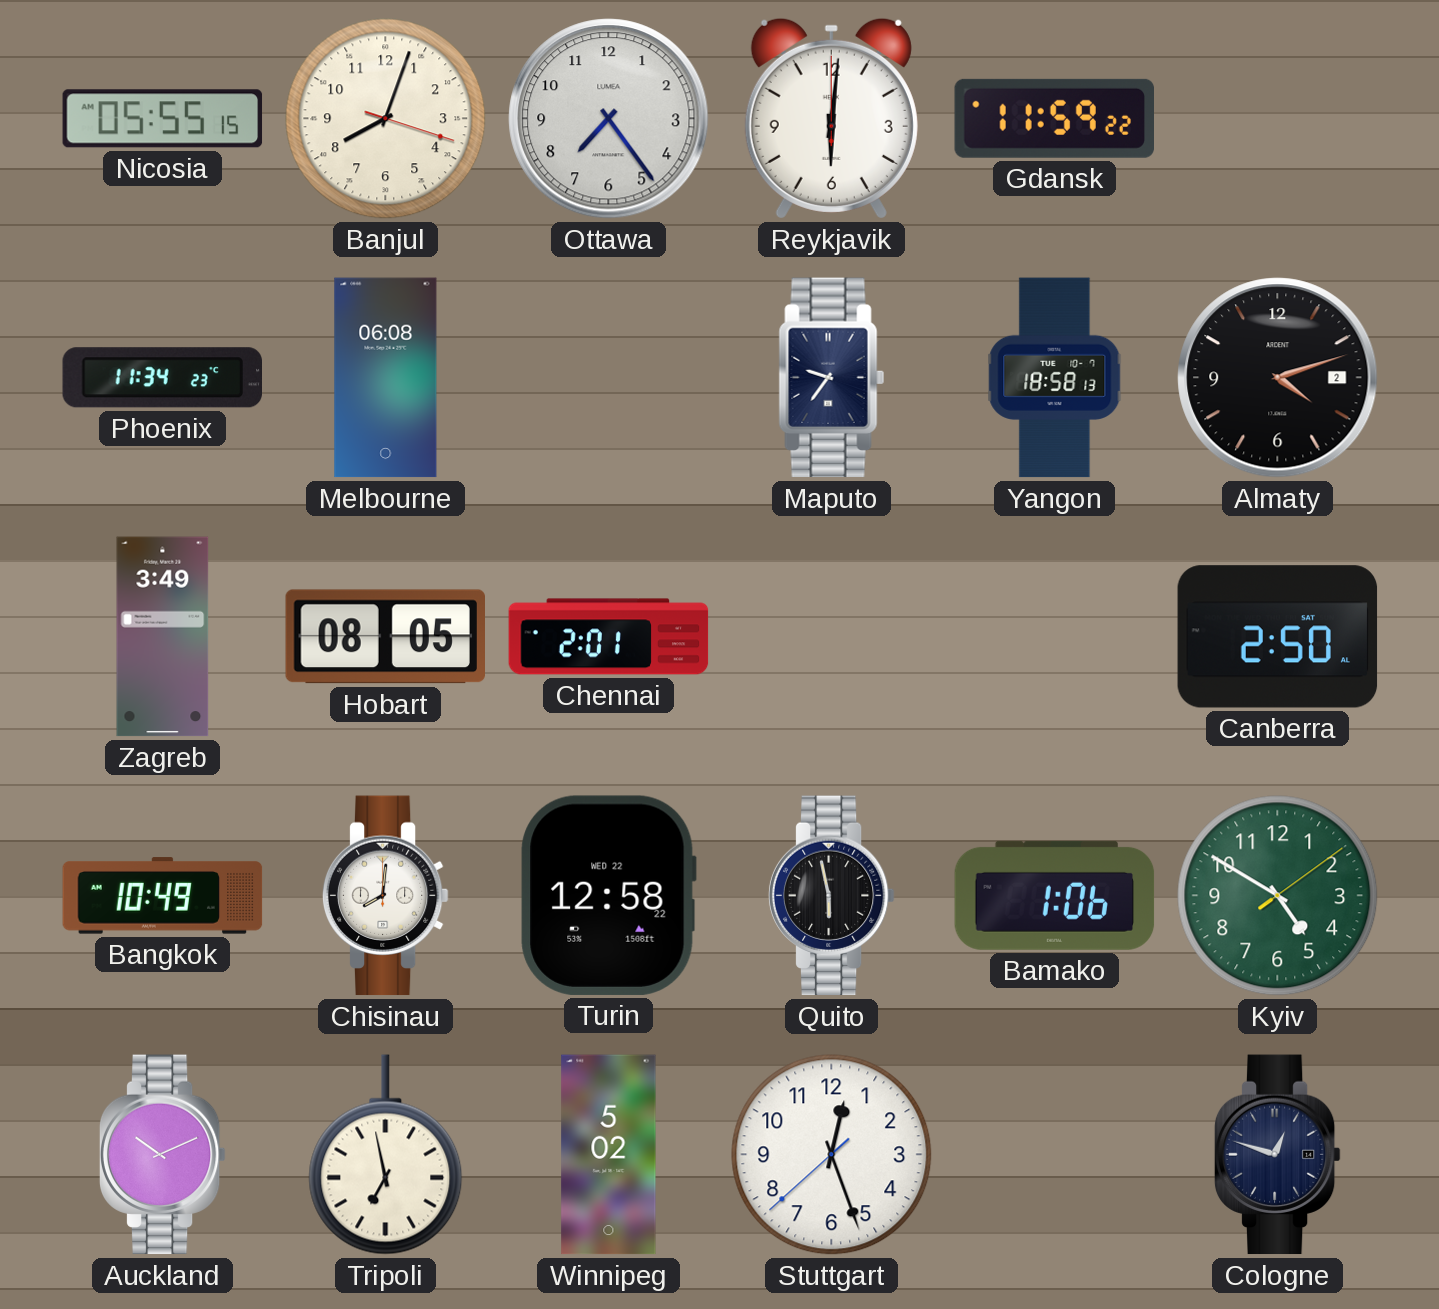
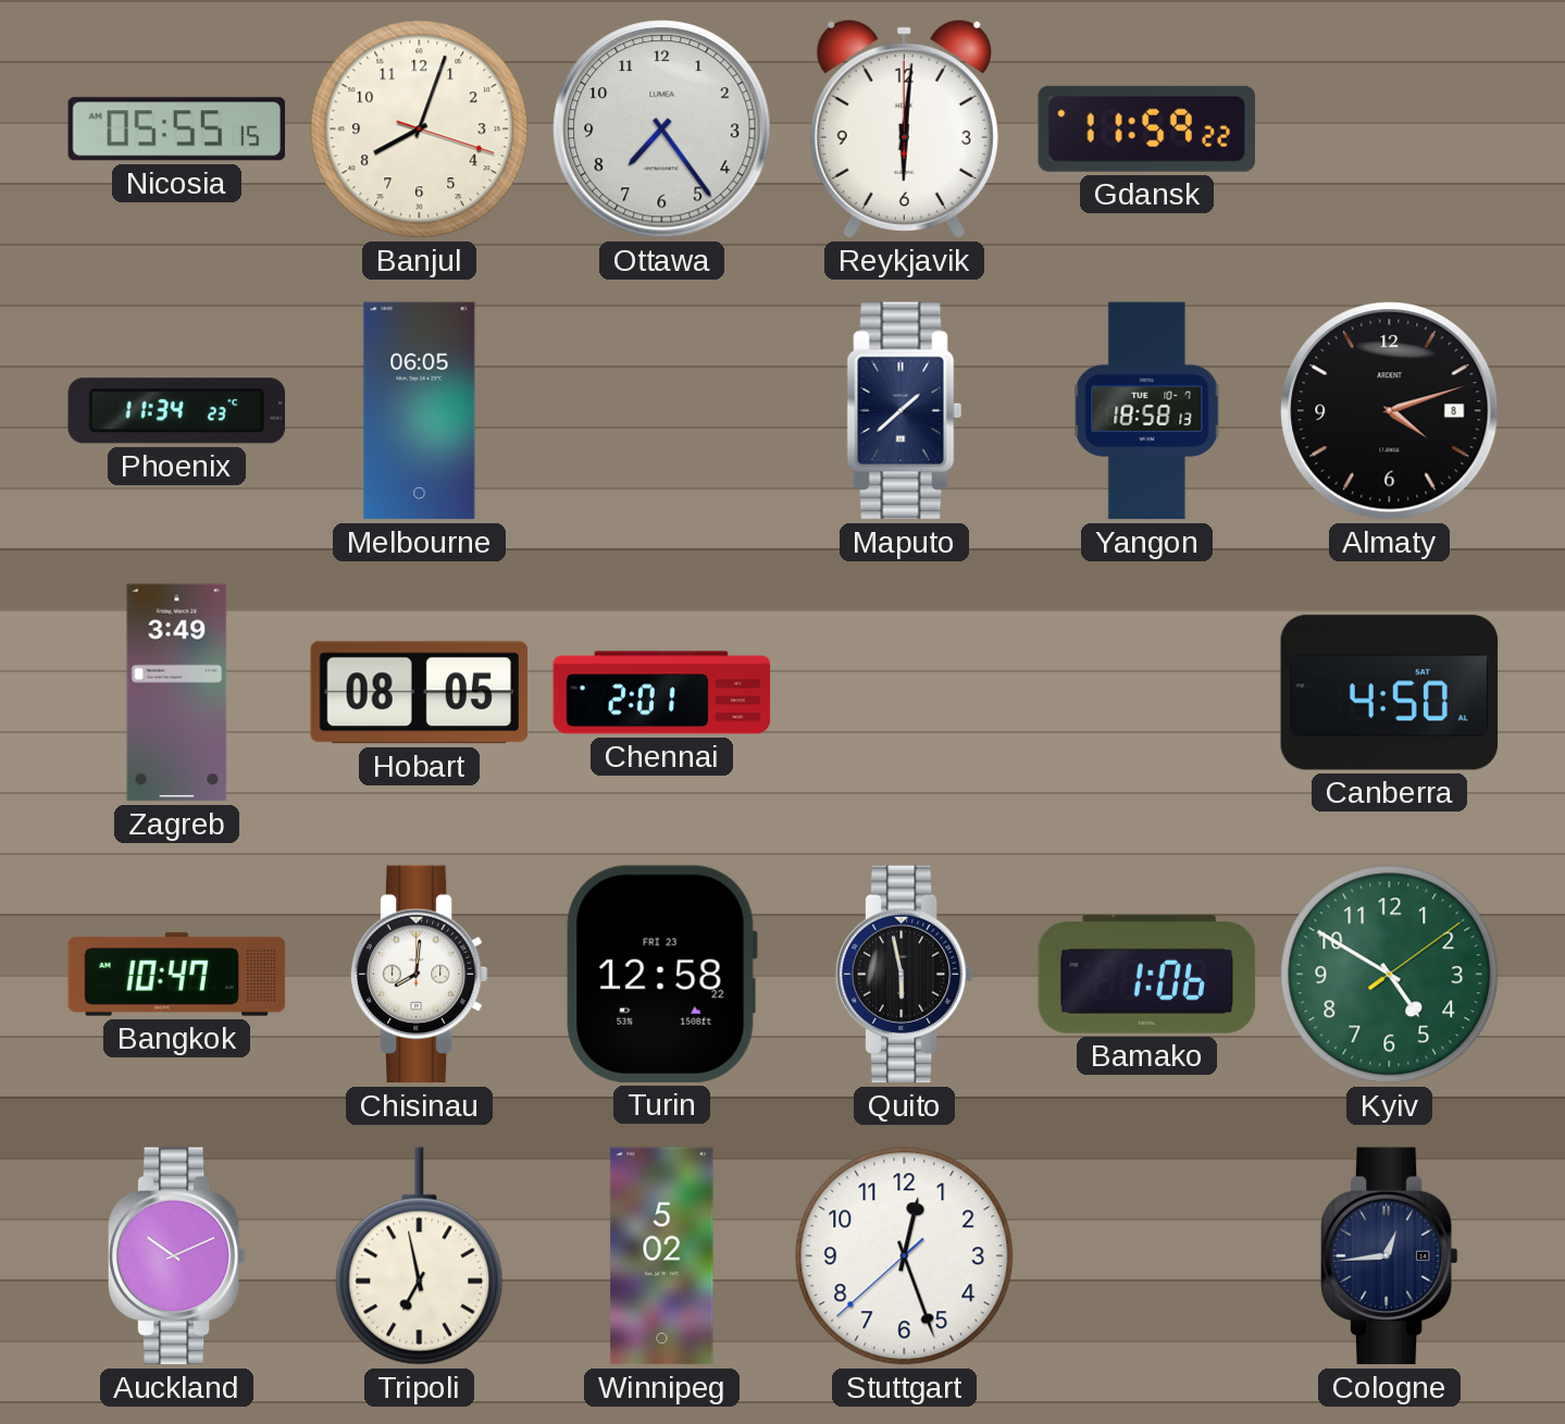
Melbourne: 06:08 -> 06:05
Maputo: 9:36 -> 1:38
Almaty date: 2 -> 8
Canberra: 2:50 -> 4:50
Bangkok: 10:49 -> 10:47
Turin date: WED 22 -> FRI 23
Cologne: 12:48 -> 12:44
